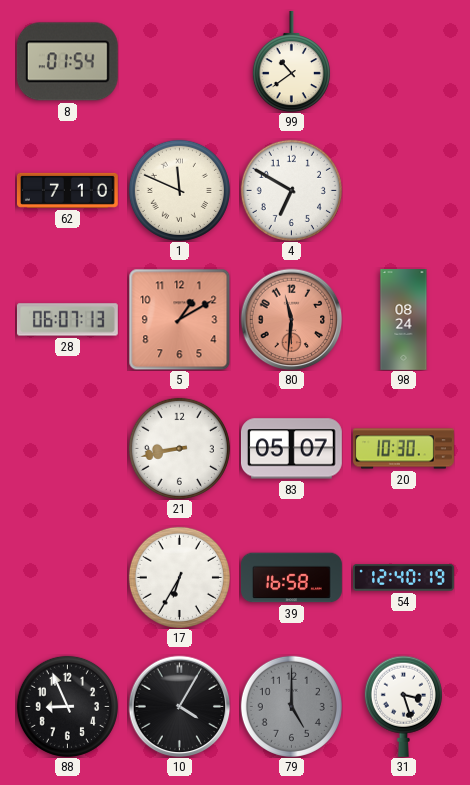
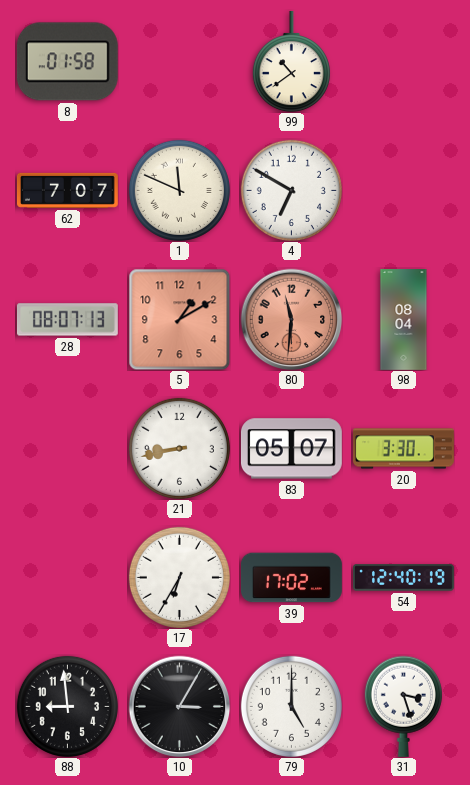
8: 01:54 -> 01:58
62: 7:10 -> 7:07
28: 06:07 -> 08:07
98: 08:24 -> 08:04
20: 10:30 -> 3:30
39: 16:58 -> 17:02
88: 8:56 -> 8:59
10: 4:05 -> 3:05
79 dial: grey -> white
